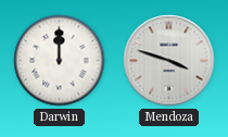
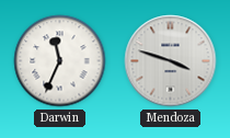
Darwin: 12:00 -> 11:34
